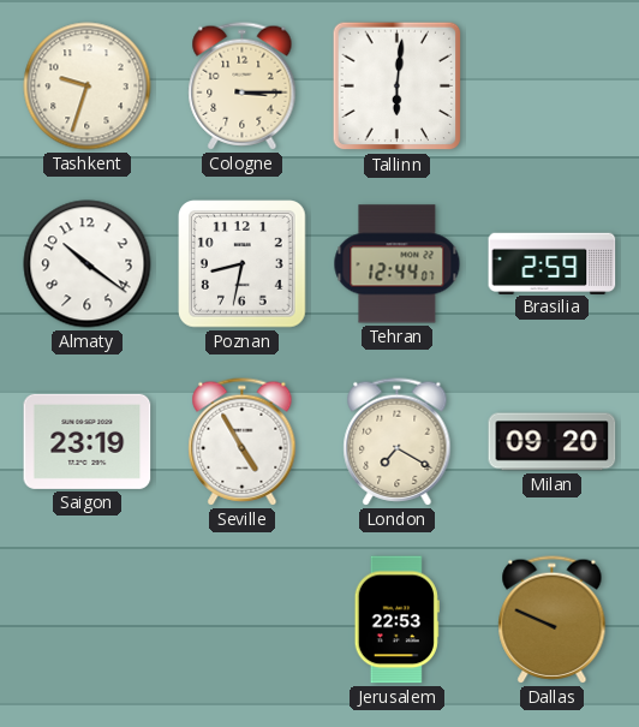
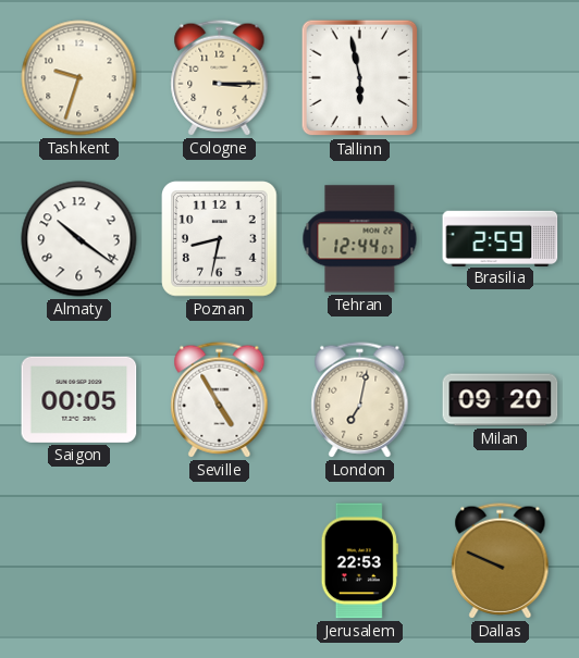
Tallinn: 6:01 -> 5:58
Saigon: 23:19 -> 00:05
London: 7:20 -> 7:02
